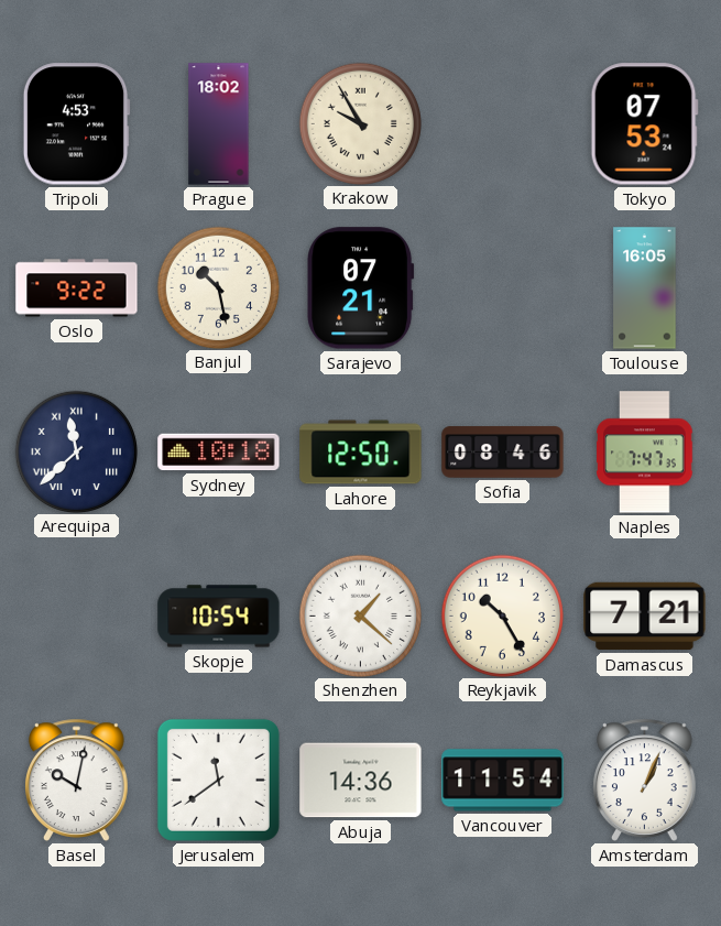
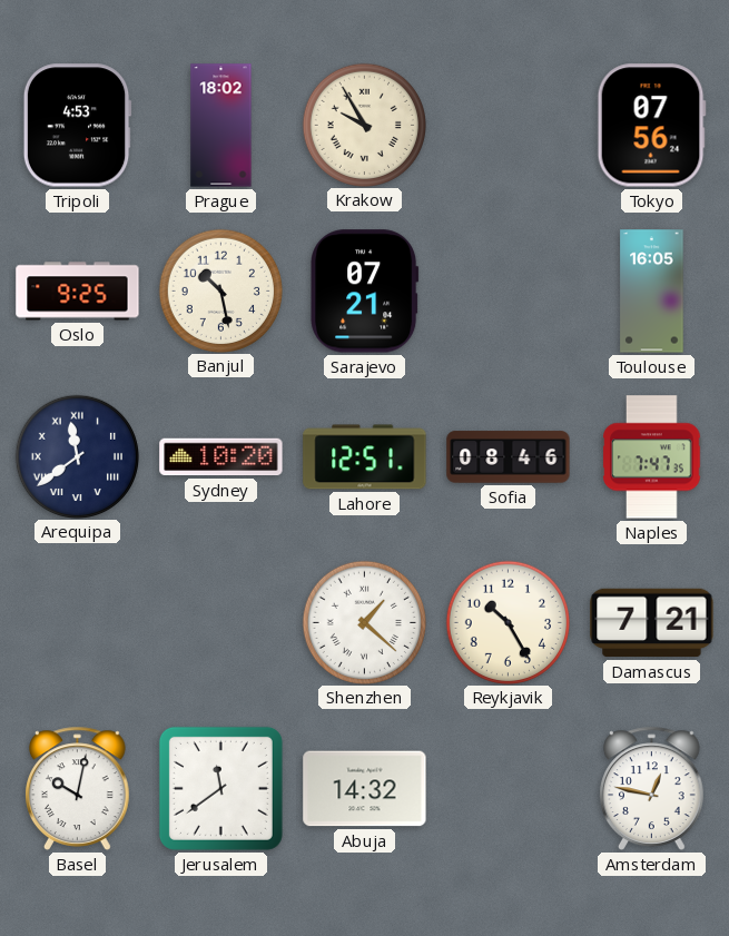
Tokyo: 07:53 -> 07:56
Oslo: 9:22 -> 9:25
Arequipa: 11:38 -> 11:39
Sydney: 10:18 -> 10:20
Lahore: 12:50 -> 12:51
Skopje: 10:54 -> none
Abuja: 14:36 -> 14:32
Vancouver: 11:54 -> none
Amsterdam: 1:04 -> 12:47
